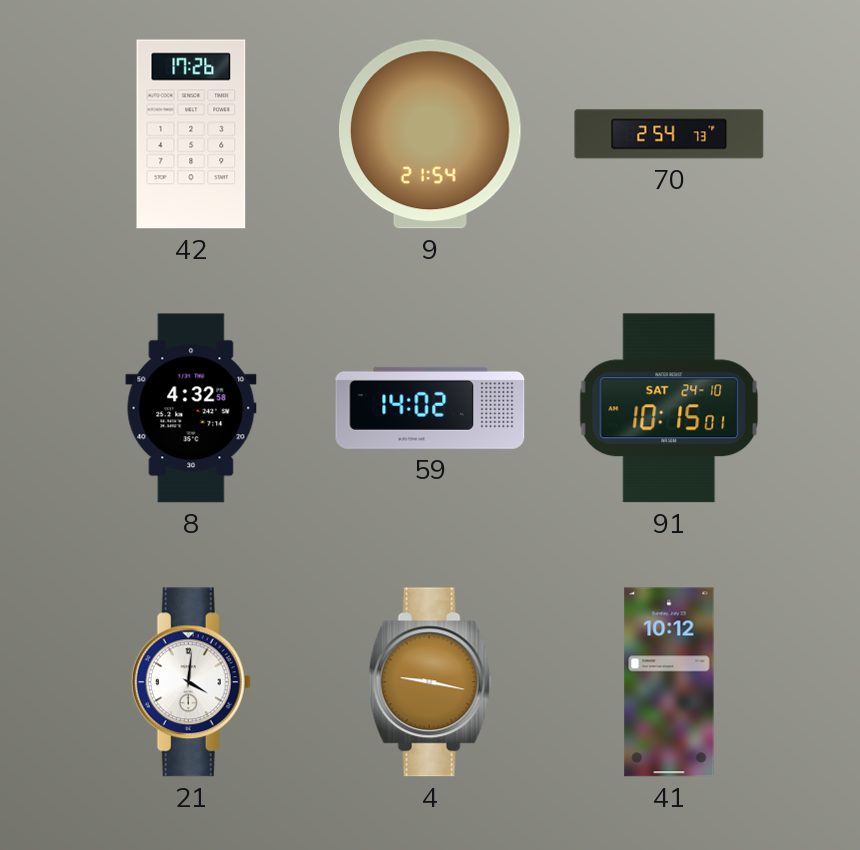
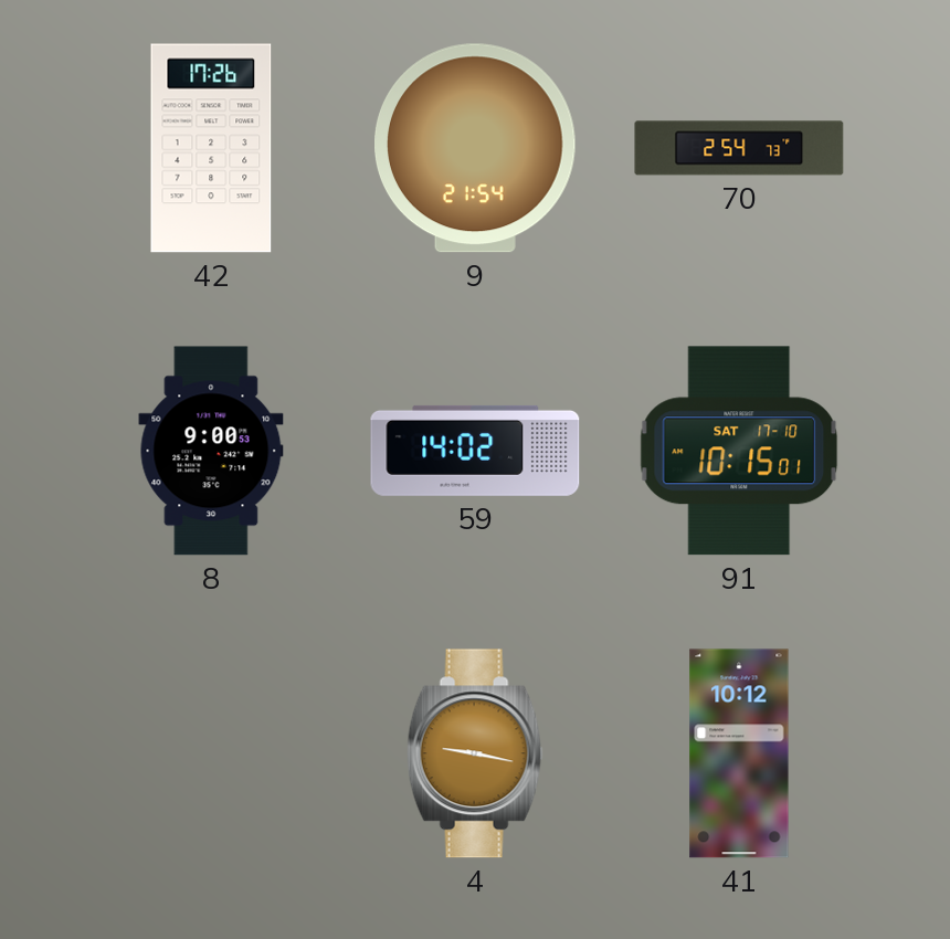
8: 4:32 -> 9:00
91 date: SAT 24-10 -> SAT 17-10
21: 4:01 -> none
